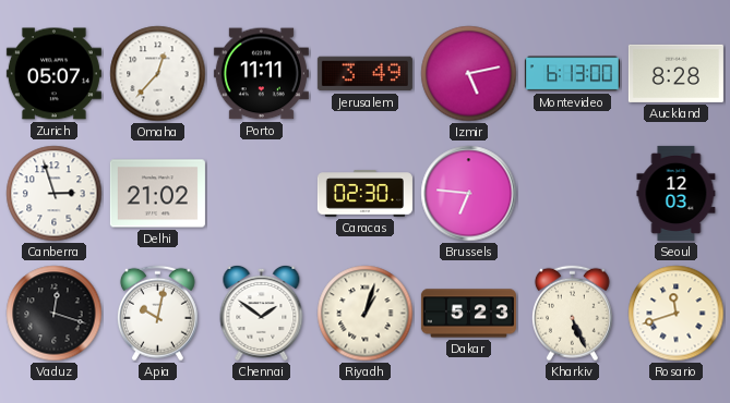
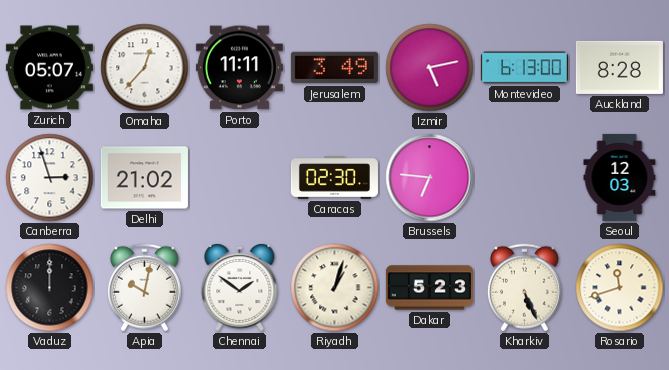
Vaduz: 12:18 -> 12:00
